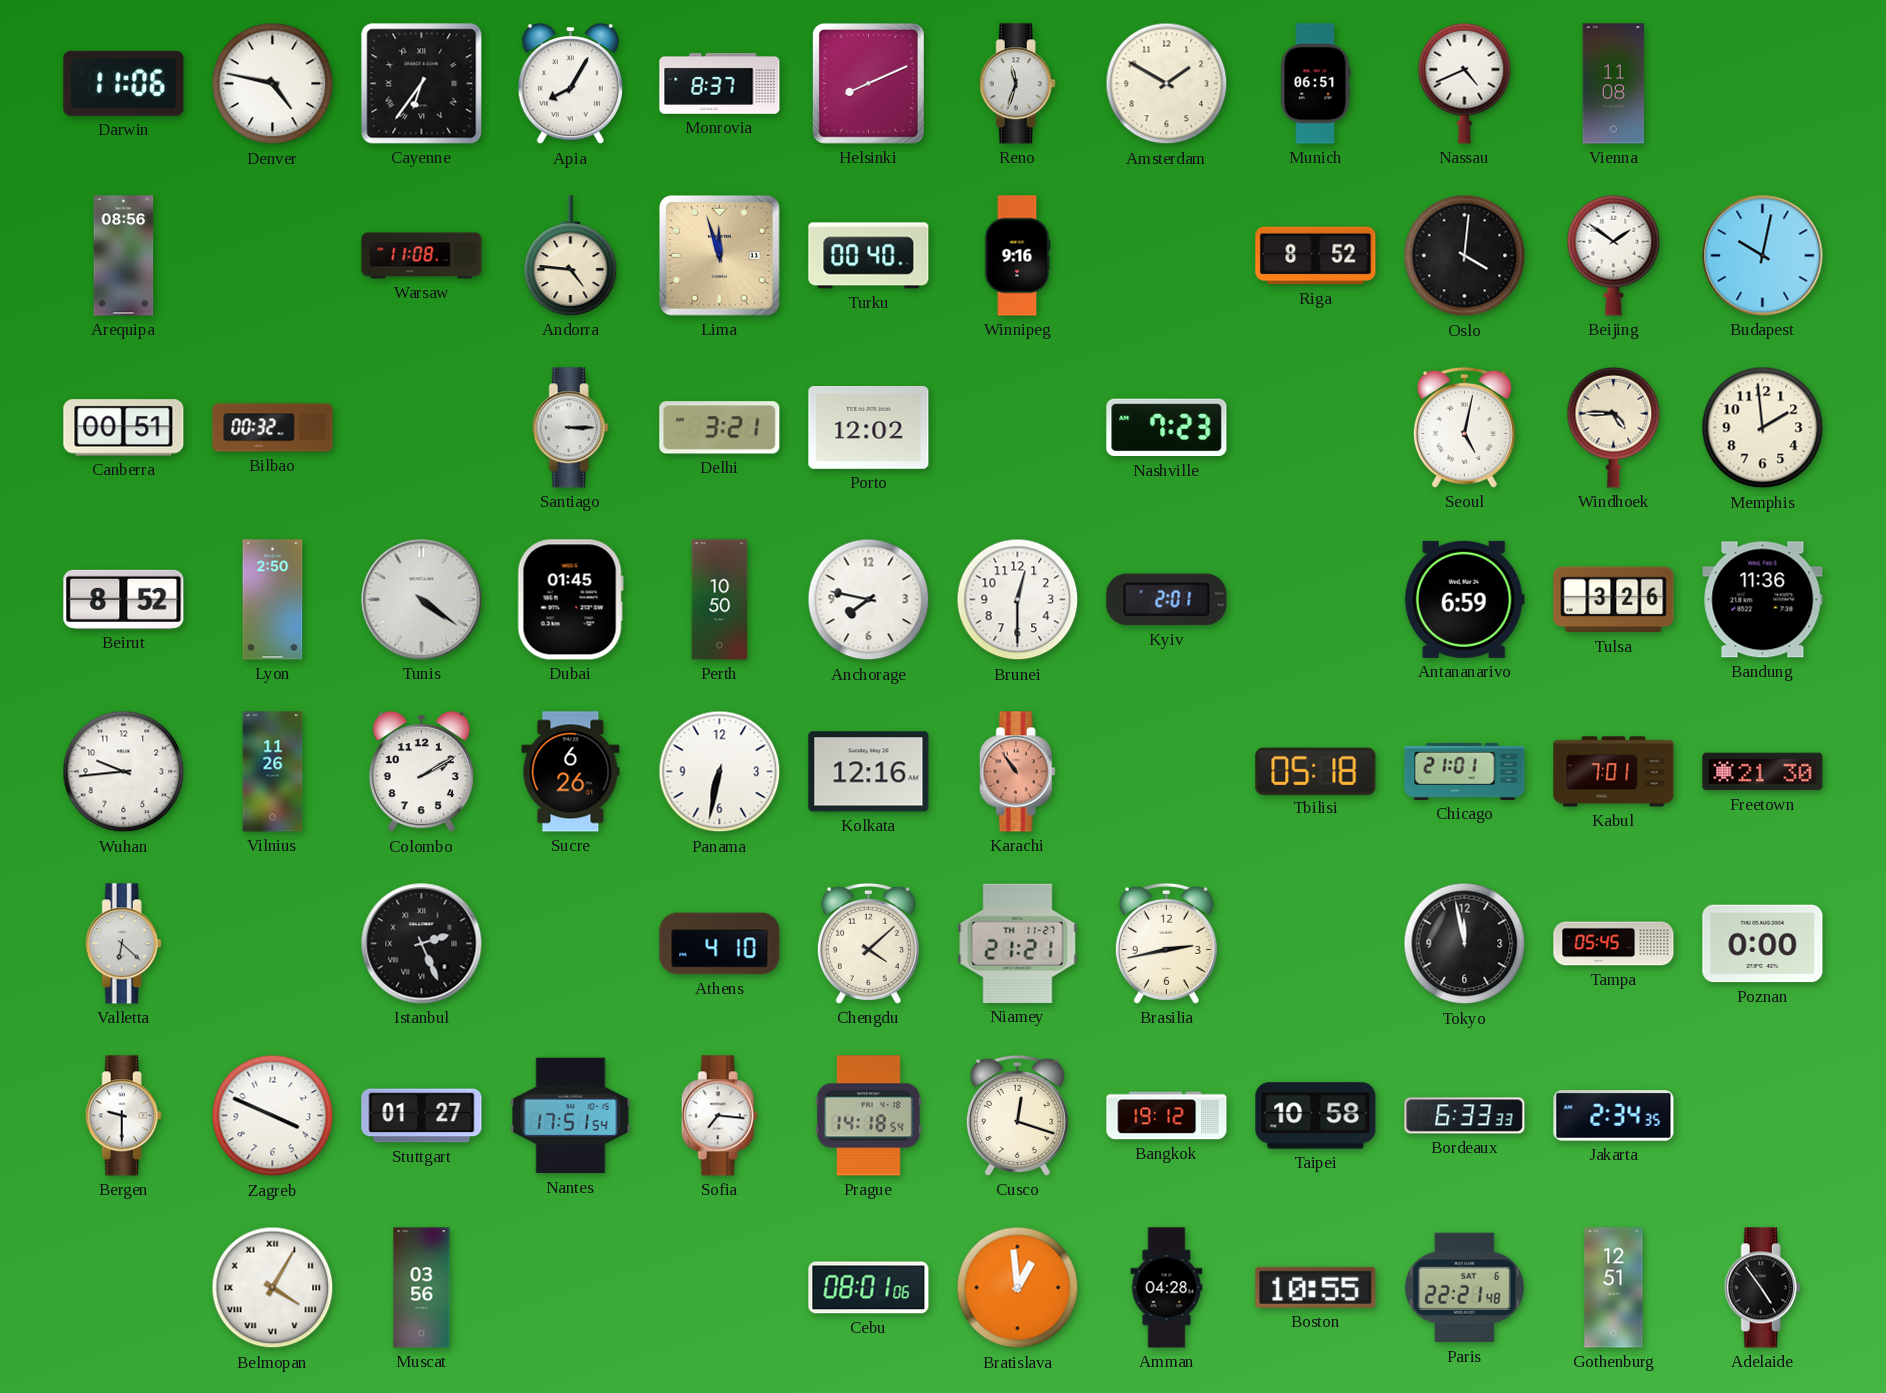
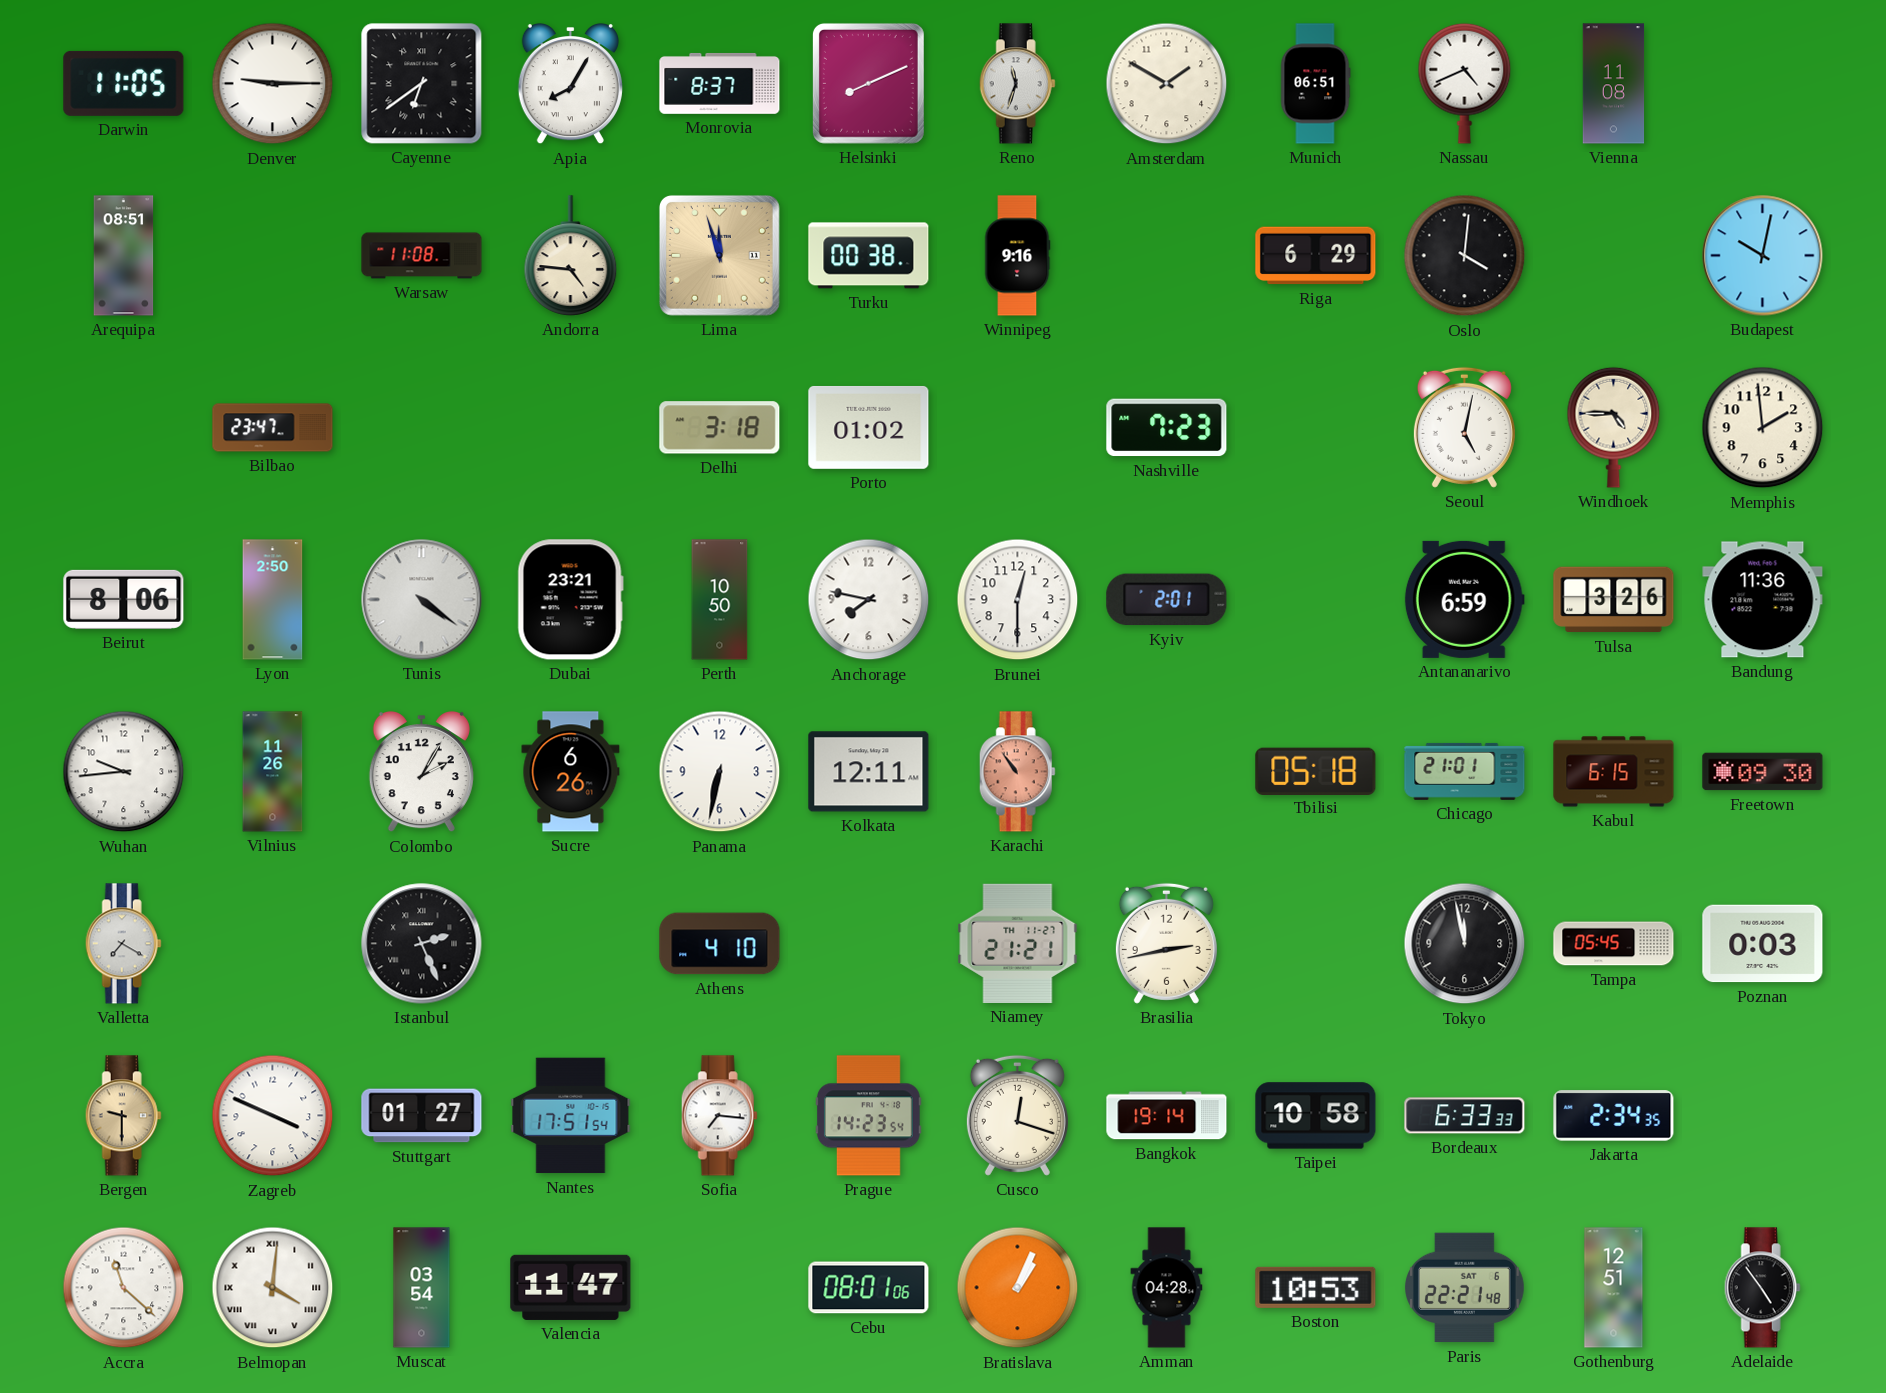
Darwin: 11:06 -> 11:05
Denver: 4:47 -> 9:15
Cayenne: 6:36 -> 6:39
Arequipa: 08:56 -> 08:51
Turku: 00:40 -> 00:38
Riga: 8:52 -> 6:29
Beijing: 1:51 -> none
Canberra: 00:51 -> none
Bilbao: 00:32 -> 23:47
Santiago: 3:15 -> none
Delhi: 3:21 -> 3:18
Porto: 12:02 -> 01:02
Beirut: 8:52 -> 8:06
Dubai: 01:45 -> 23:21
Colombo: 2:10 -> 2:05
Kolkata: 12:16 -> 12:11
Kabul: 7:01 -> 6:15
Freetown: 21:30 -> 09:30
Valletta: 6:22 -> 7:20
Chengdu: 4:08 -> none
Poznan: 0:00 -> 0:03
Bergen dial: white -> champagne
Prague: 14:18 -> 14:23
Bangkok: 19:12 -> 19:14
Accra: none -> 11:22
Belmopan: 4:05 -> 4:01
Muscat: 03:56 -> 03:54
Valencia: none -> 11:47
Bratislava: 12:59 -> 1:04
Boston: 10:55 -> 10:53
